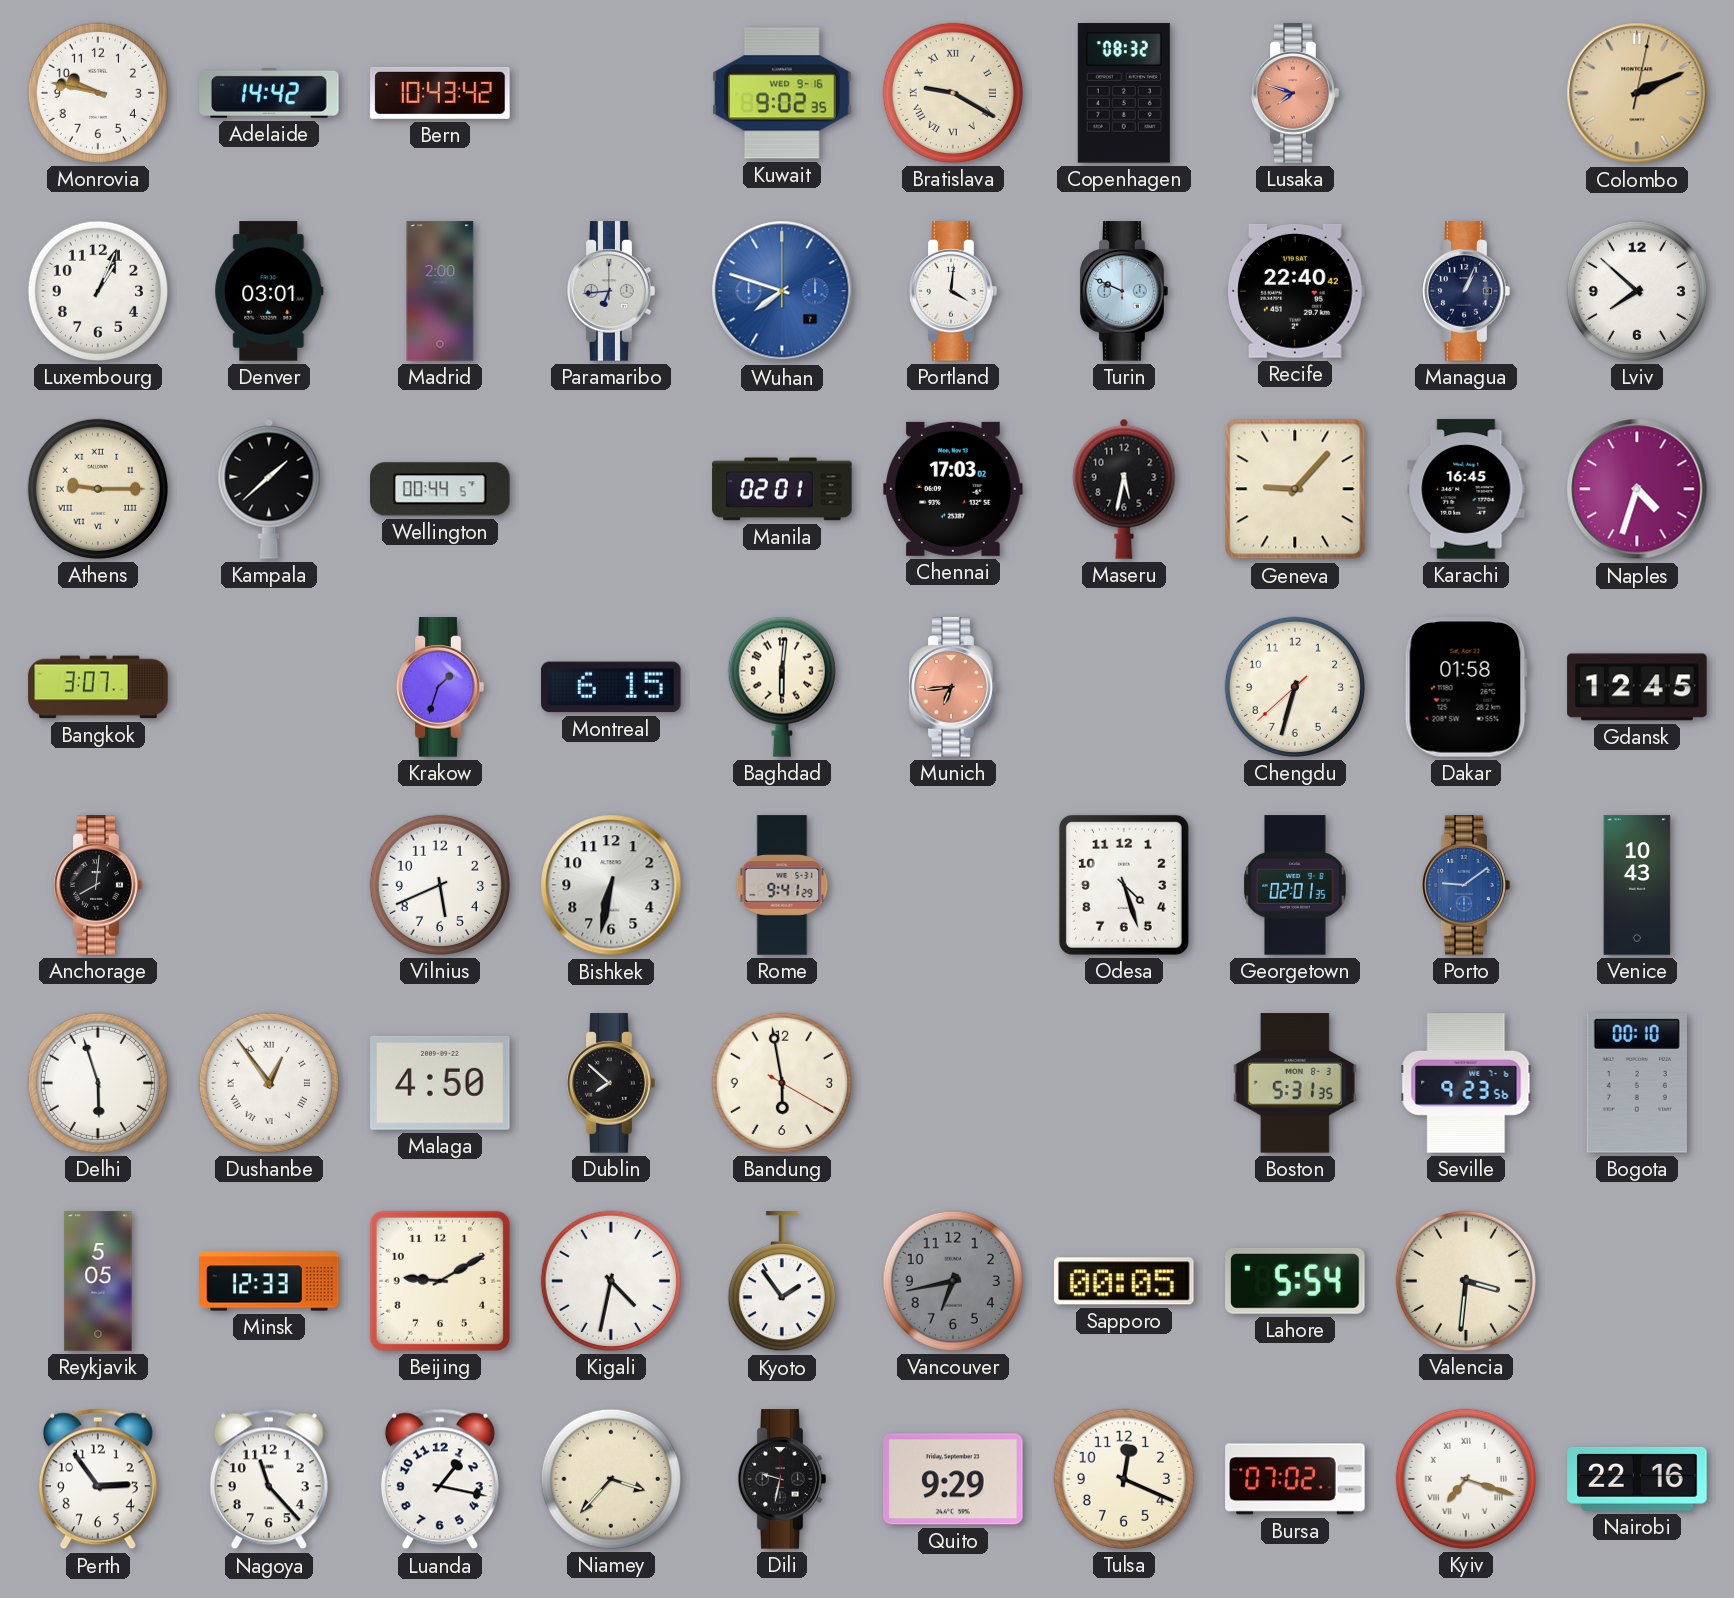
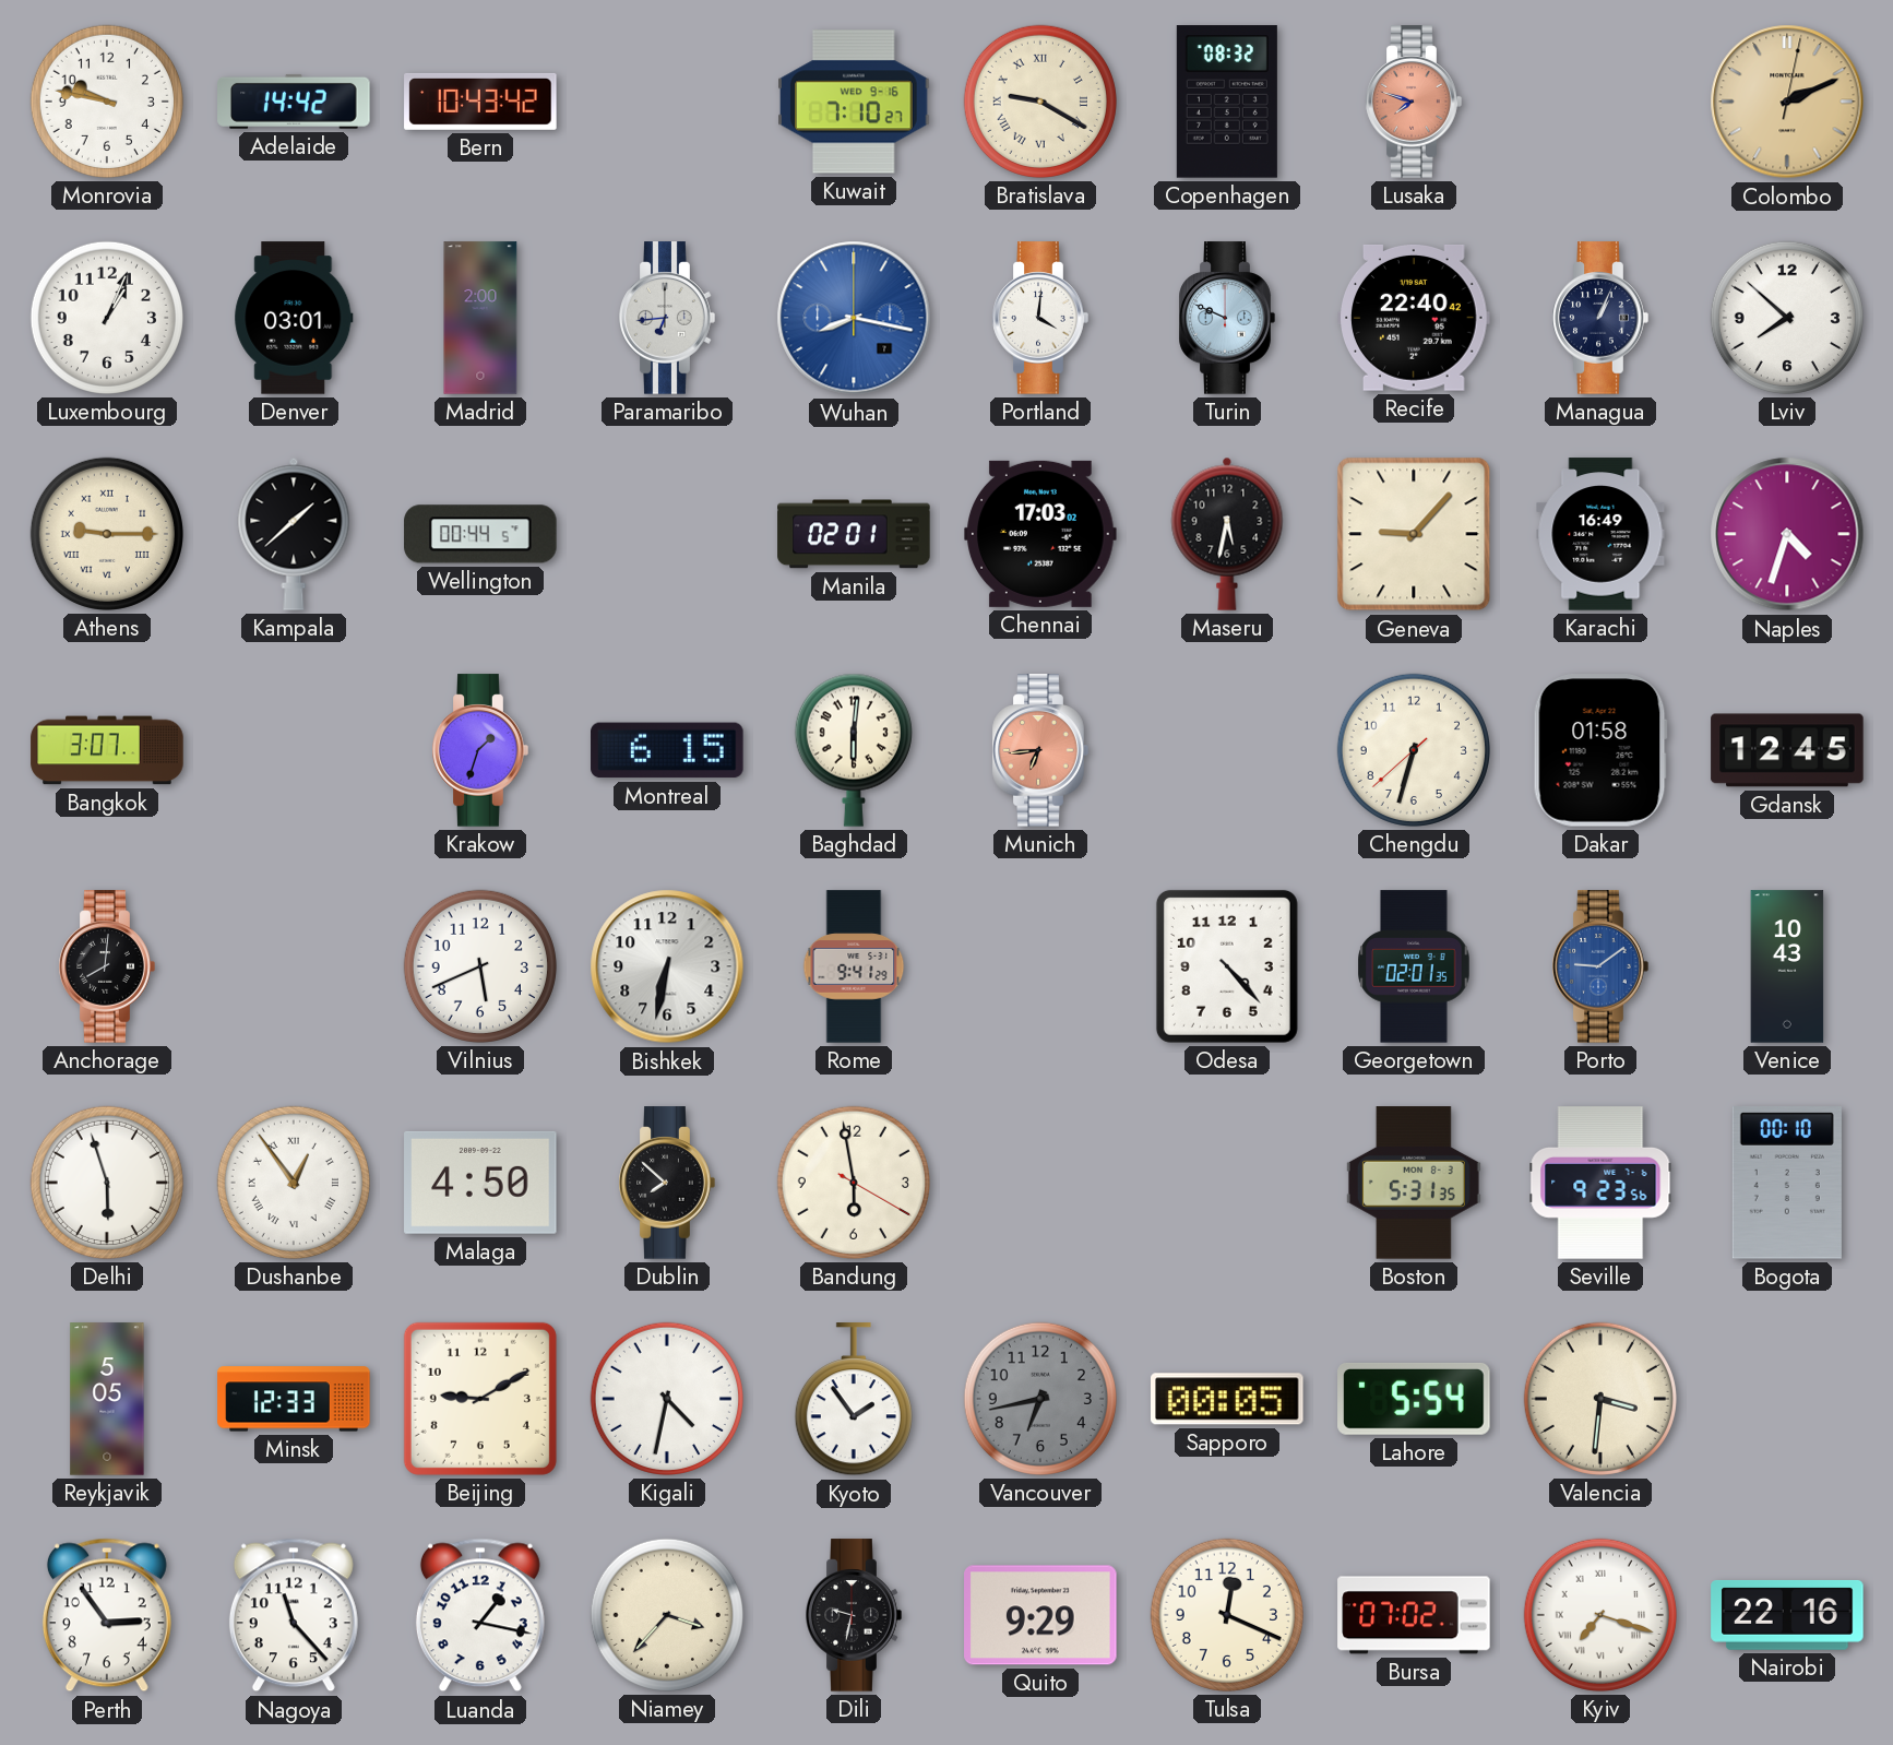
Kuwait: 9:02 -> 7:10
Wuhan: 7:48 -> 8:17
Karachi: 16:45 -> 16:49
Odesa: 4:27 -> 4:23
